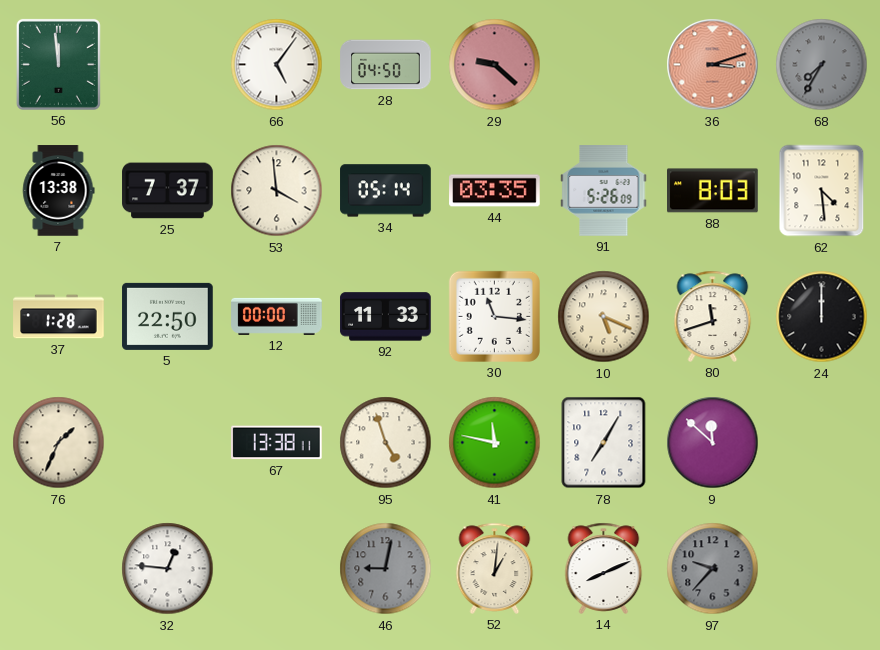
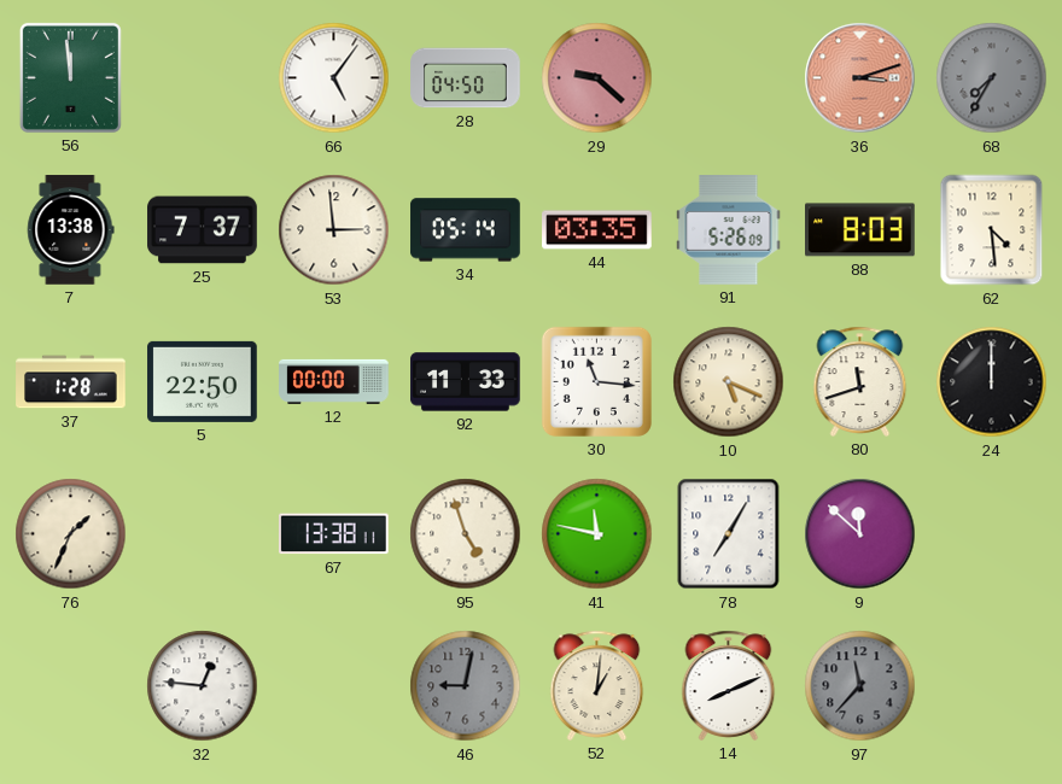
53: 3:59 -> 2:59
97: 9:37 -> 11:37
